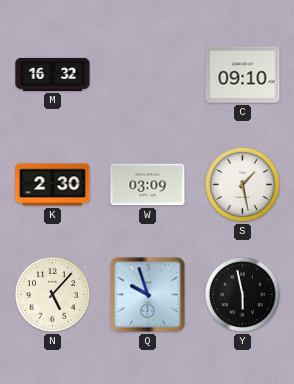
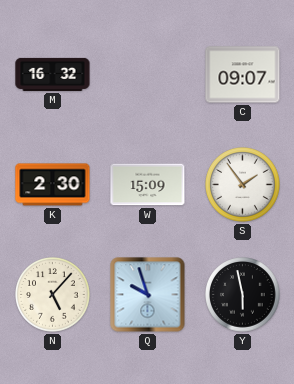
C: 09:10 -> 09:07
W: 03:09 -> 15:09
S: 1:28 -> 1:54
